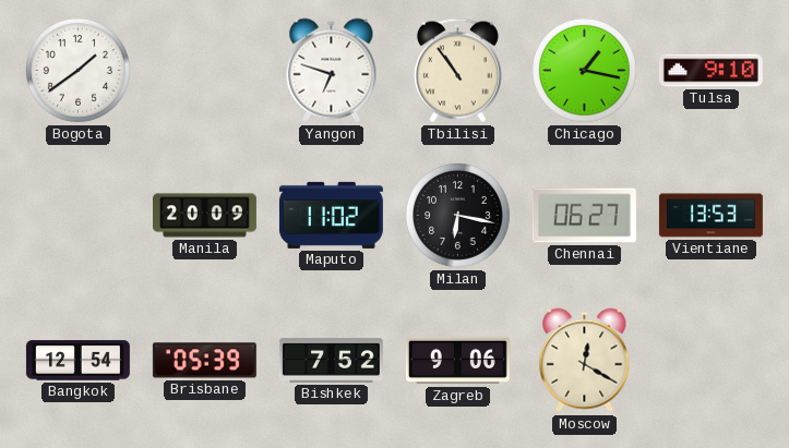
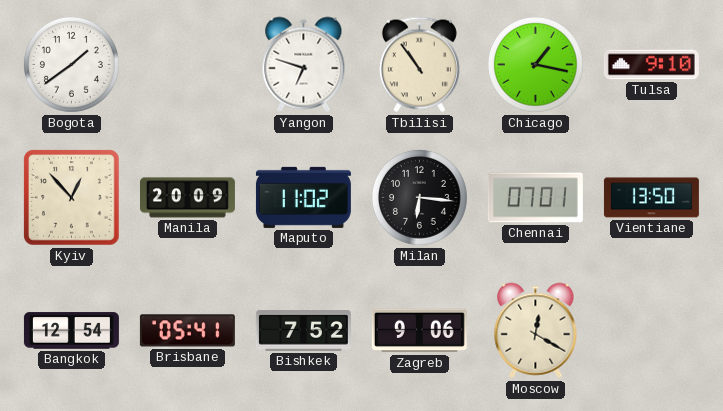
Kyiv: none -> 12:53
Milan: 6:17 -> 6:16
Chennai: 06:27 -> 07:01
Vientiane: 13:53 -> 13:50
Brisbane: 05:39 -> 05:41
